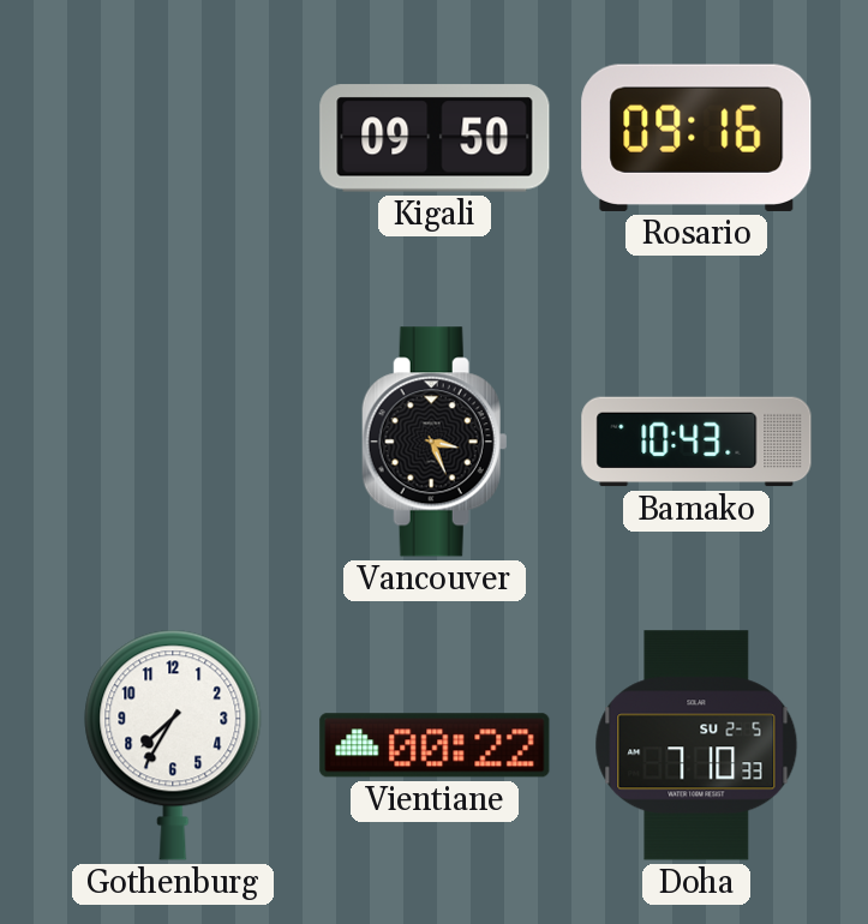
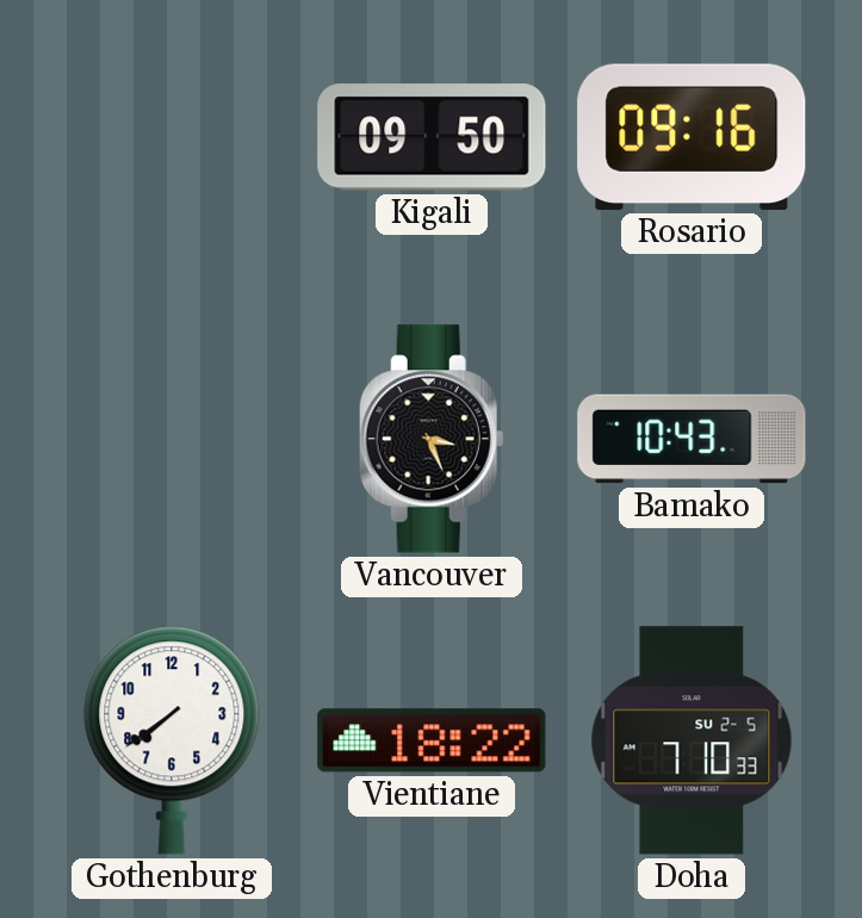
Gothenburg: 7:35 -> 7:39
Vientiane: 00:22 -> 18:22
